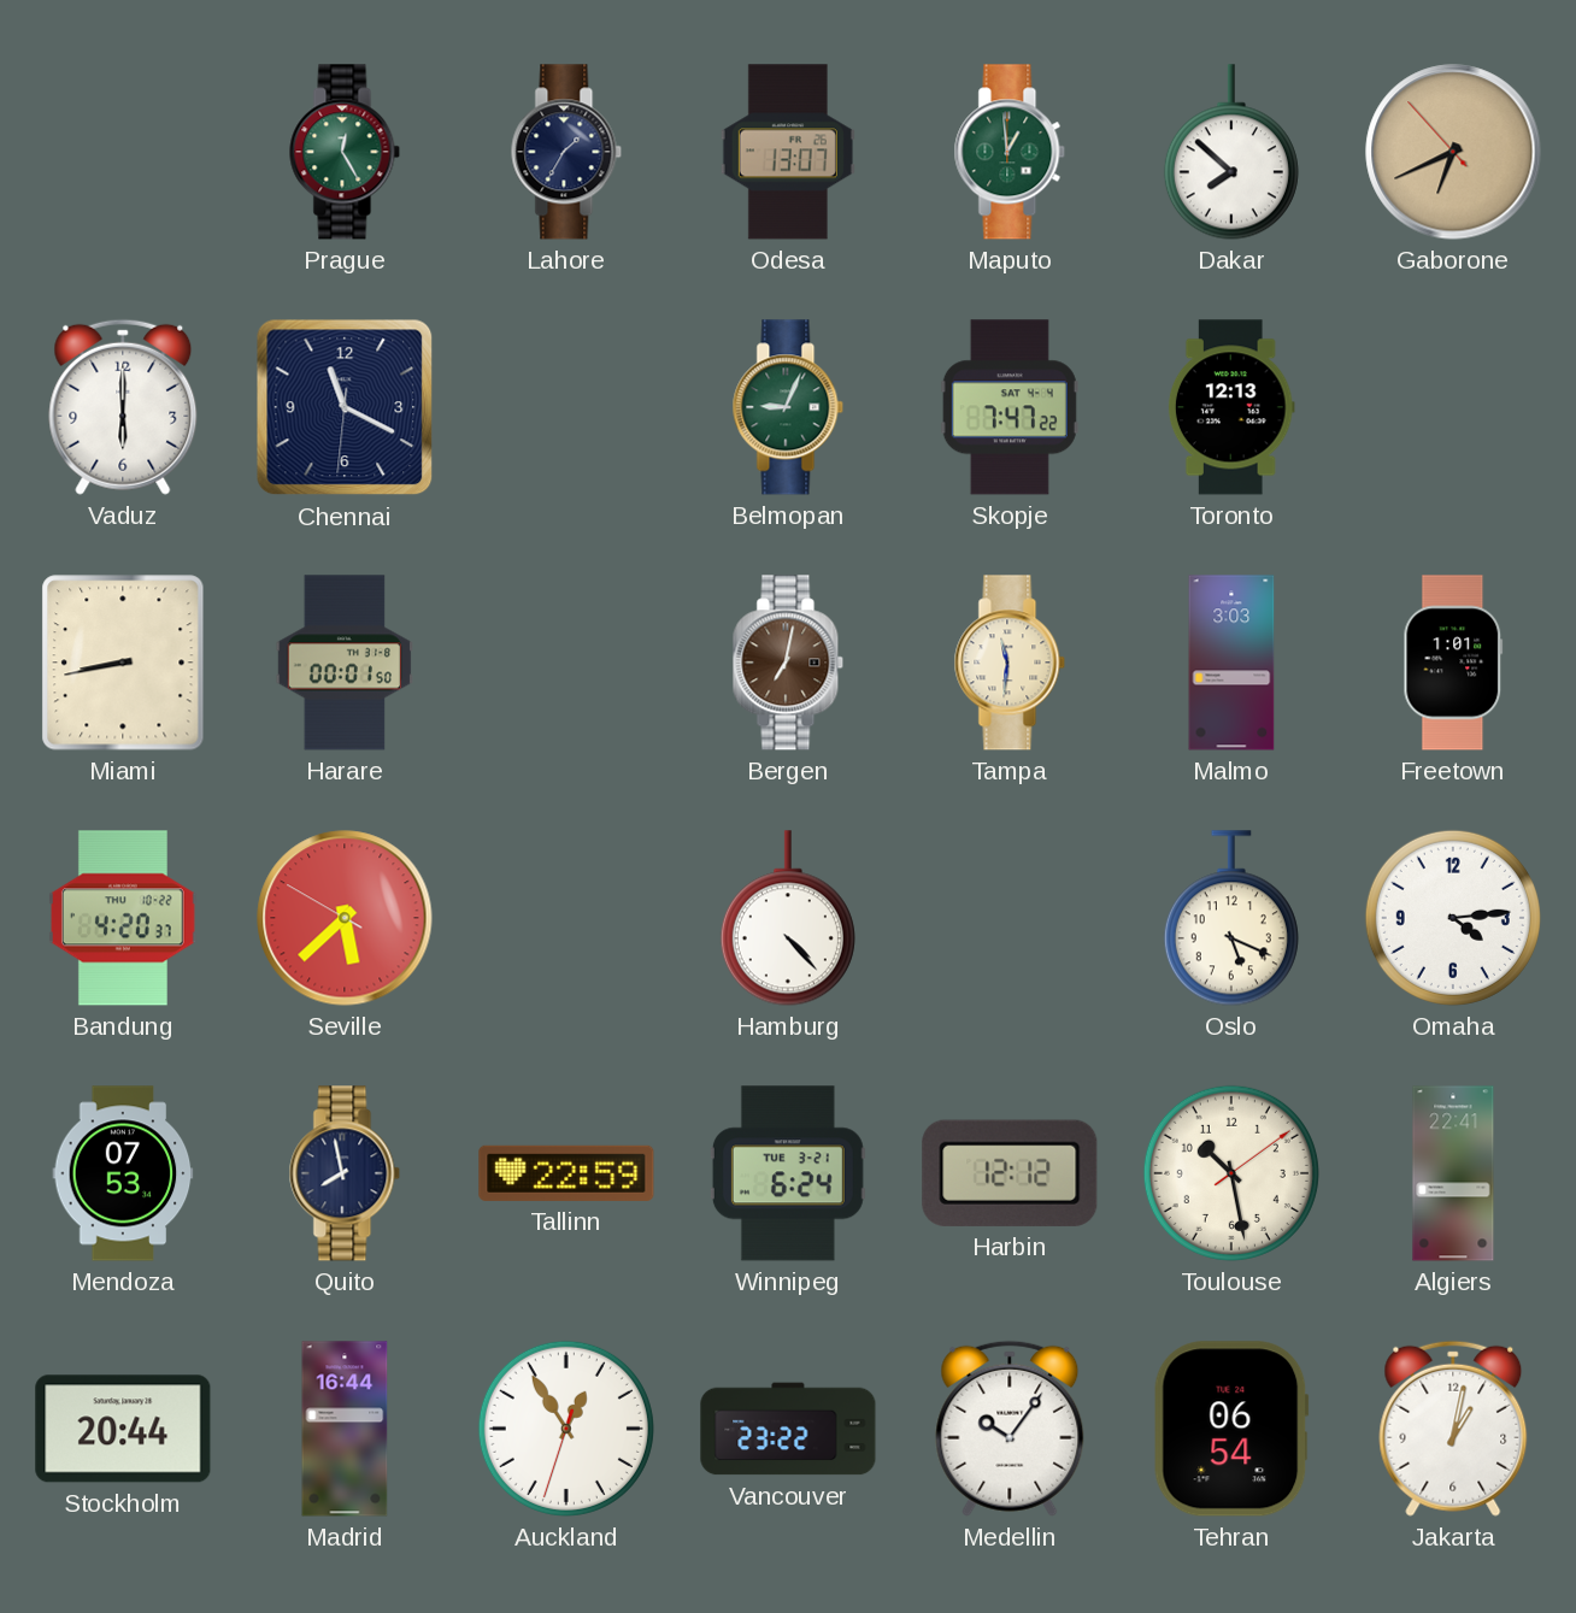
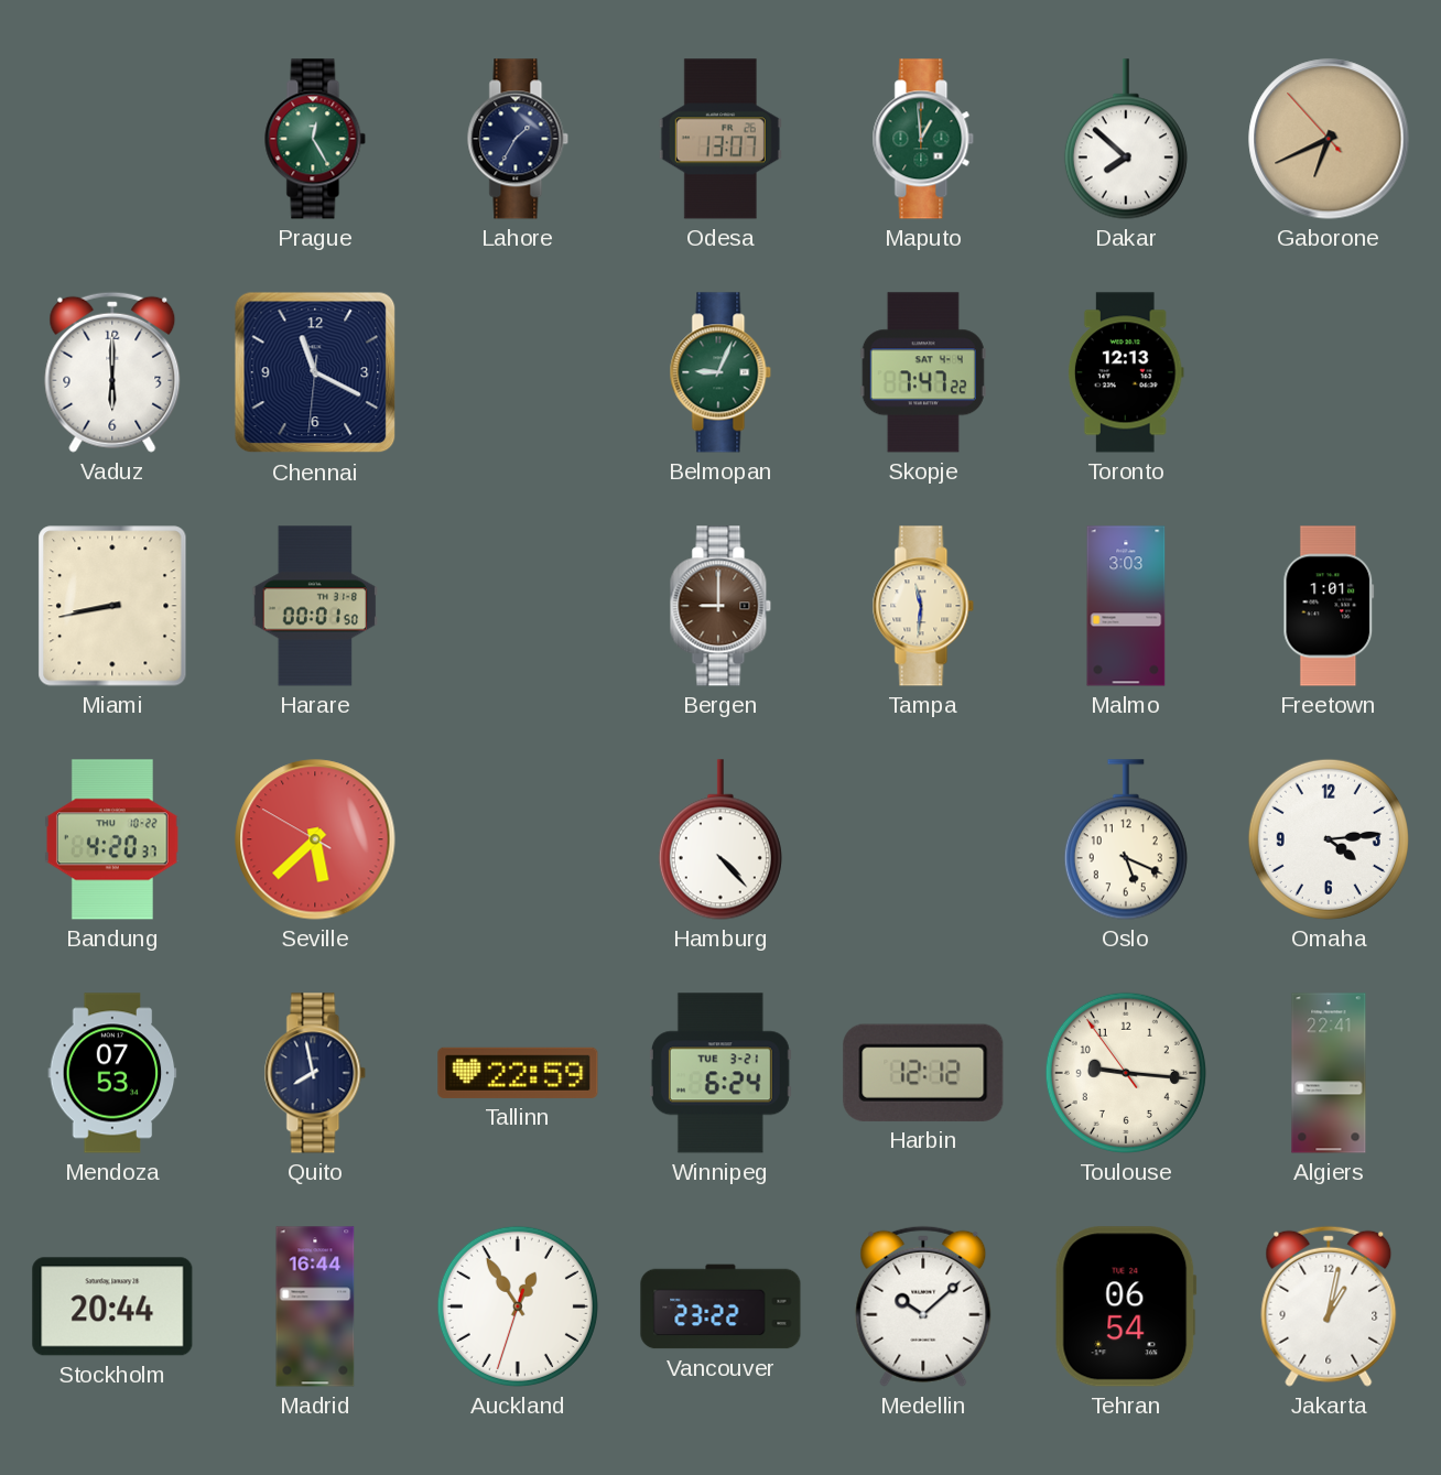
Bergen: 7:02 -> 9:00
Toulouse: 10:28 -> 9:15
Medellin: 10:06 -> 10:08
